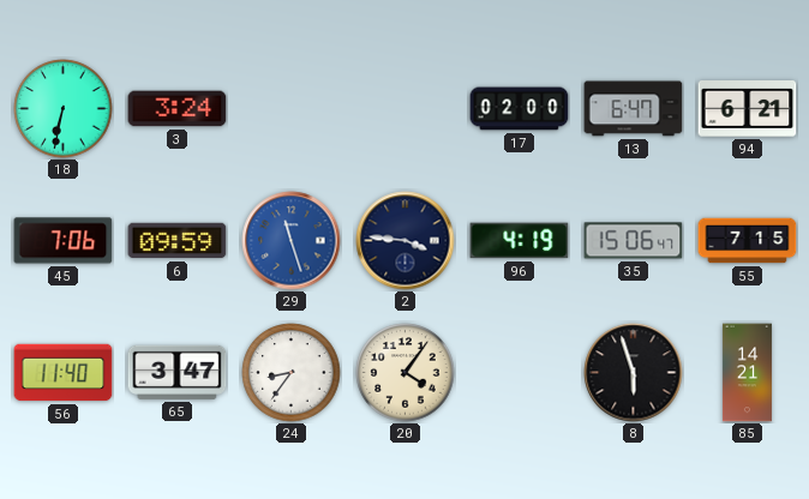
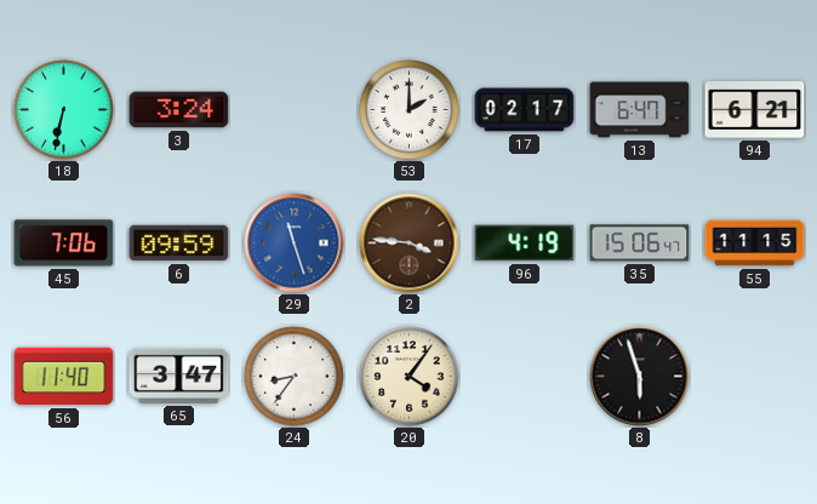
53: none -> 2:00
17: 02:00 -> 02:17
2 dial: navy -> brown
55: 7:15 -> 11:15
85: 14:21 -> none
